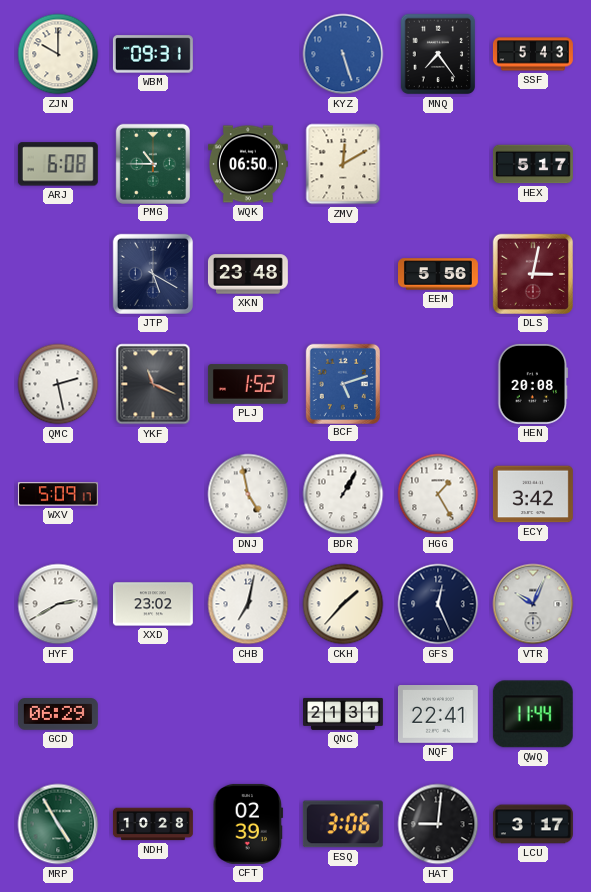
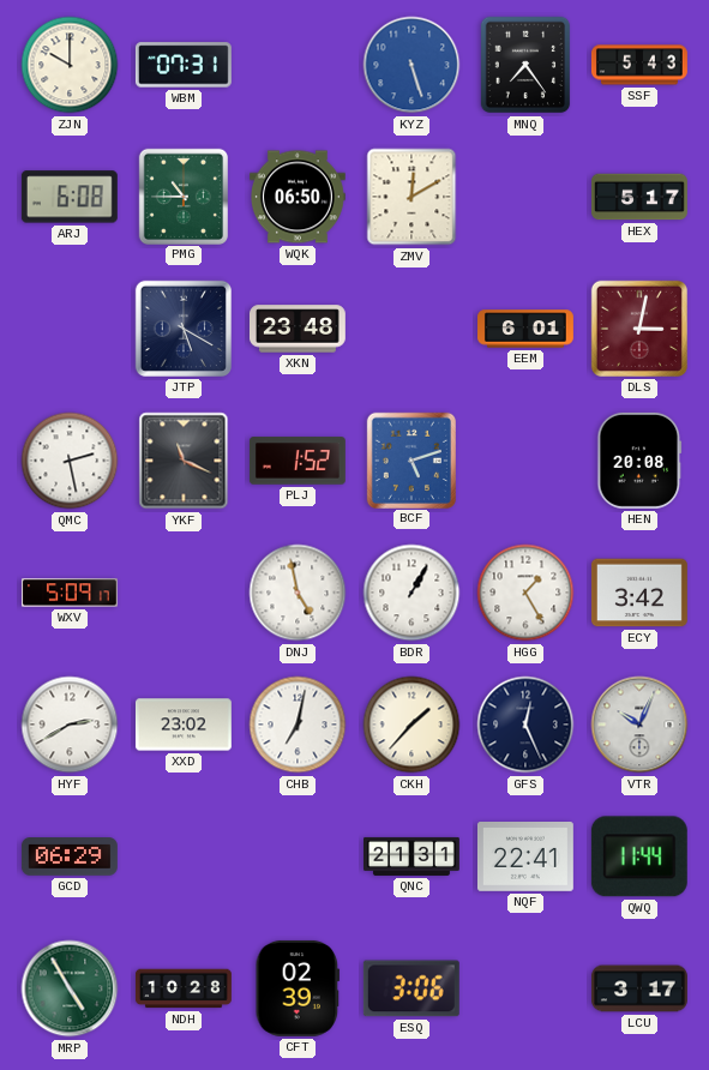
WBM: 09:31 -> 07:31
EEM: 5:56 -> 6:01
HAT: 9:01 -> none
